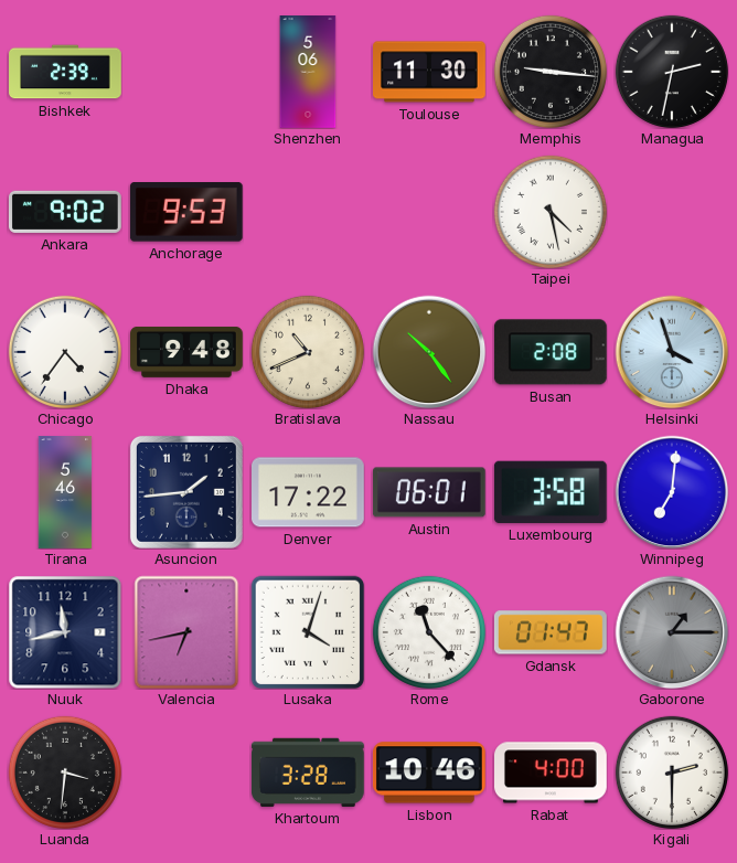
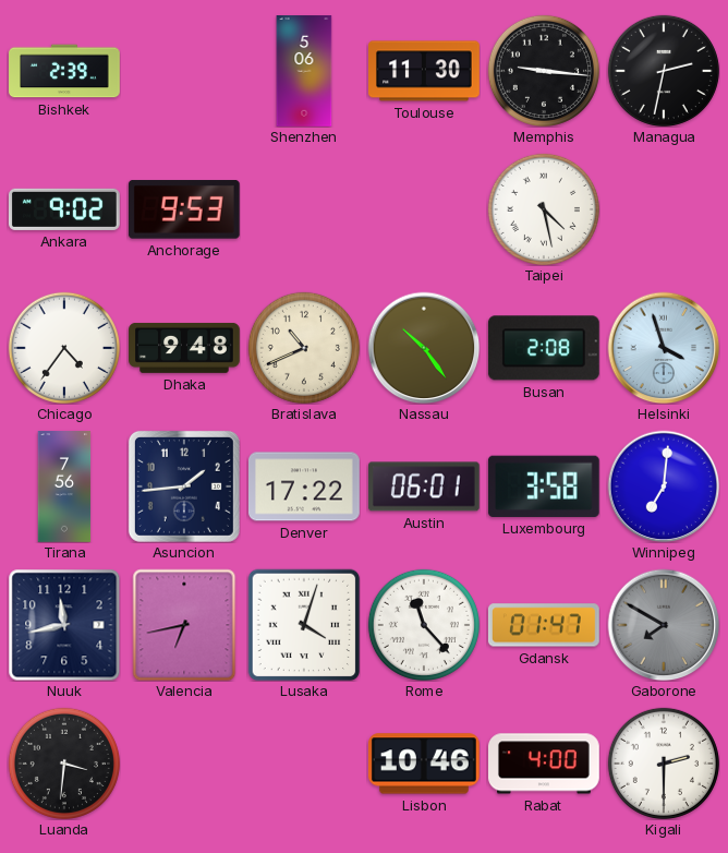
Tirana: 5:46 -> 7:56
Gaborone: 1:15 -> 7:50
Khartoum: 3:28 -> none
